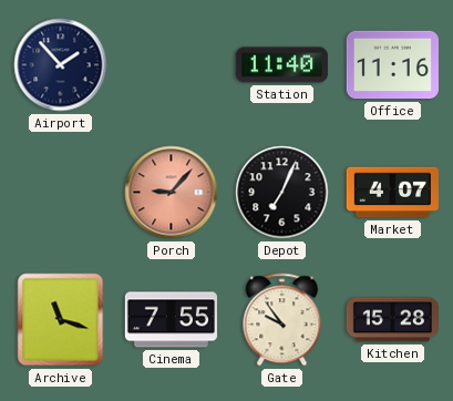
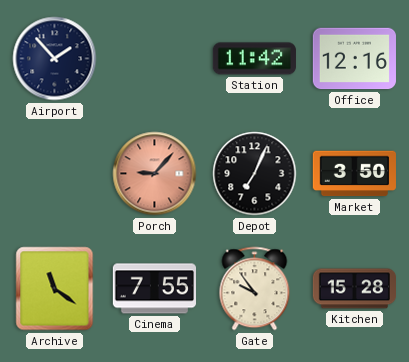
Station: 11:40 -> 11:42
Office: 11:16 -> 12:16
Market: 4:07 -> 3:50
Archive: 11:18 -> 11:21
